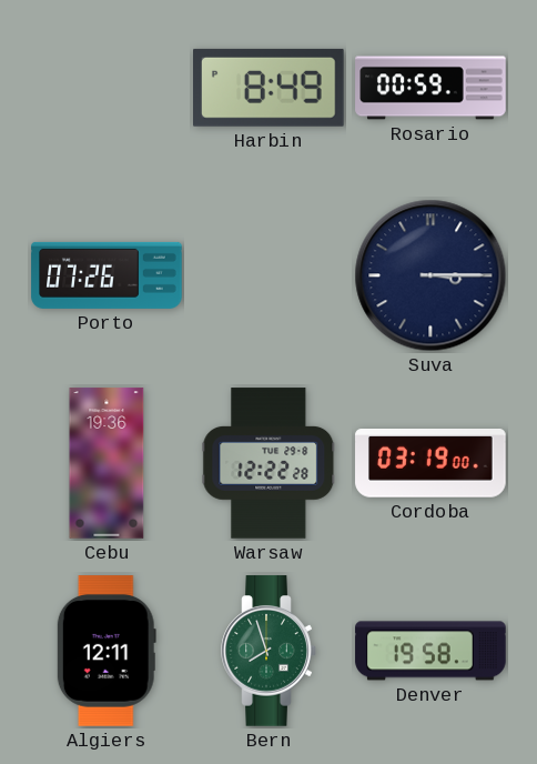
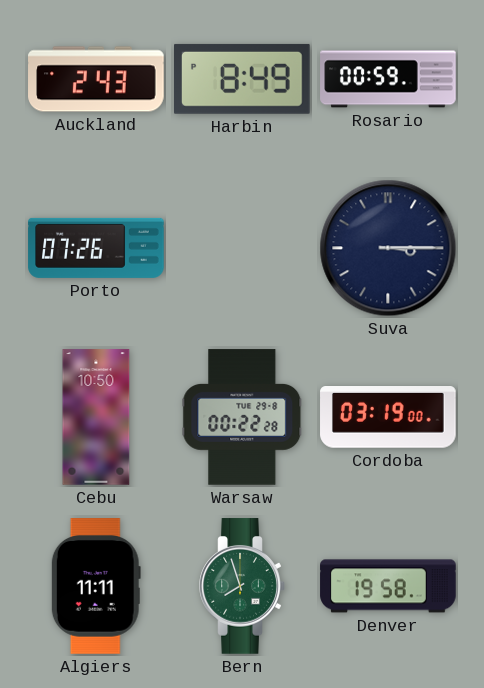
Auckland: none -> 2:43
Cebu: 19:36 -> 10:50
Warsaw: 12:22 -> 00:22
Algiers: 12:11 -> 11:11
